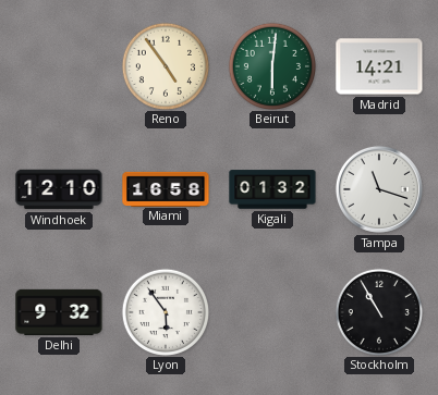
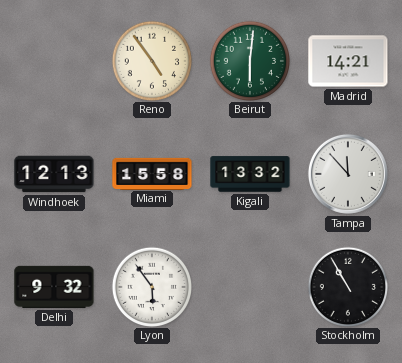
Windhoek: 12:10 -> 12:13
Miami: 16:58 -> 15:58
Kigali: 01:32 -> 13:32
Tampa: 11:18 -> 11:53
